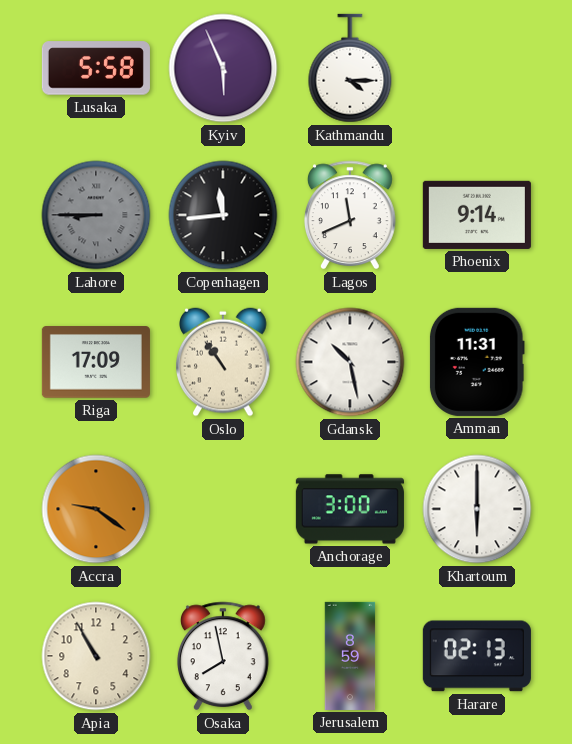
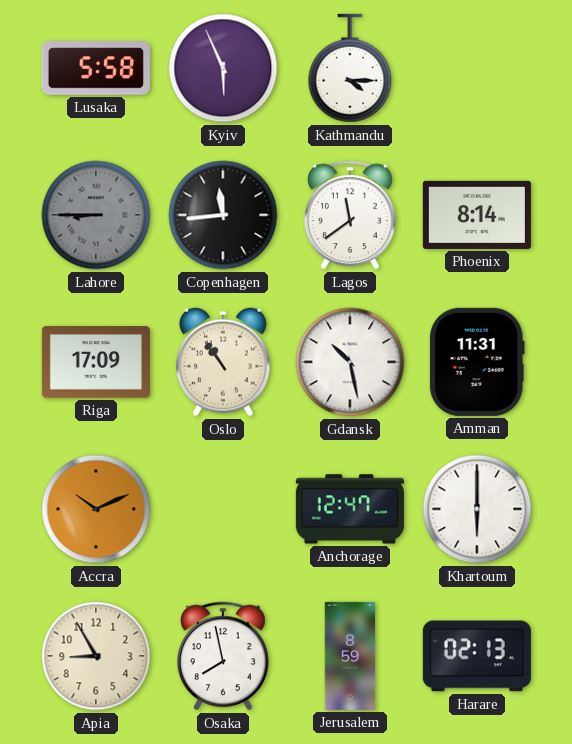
Lagos: 11:41 -> 11:39
Phoenix: 9:14 -> 8:14
Accra: 9:21 -> 10:11
Anchorage: 3:00 -> 12:47
Apia: 10:55 -> 8:55
